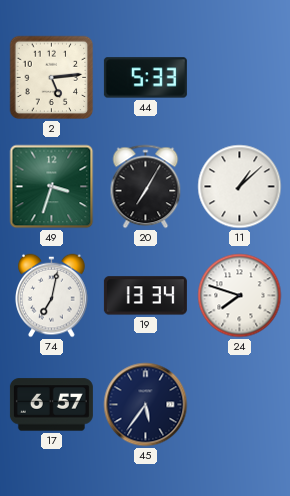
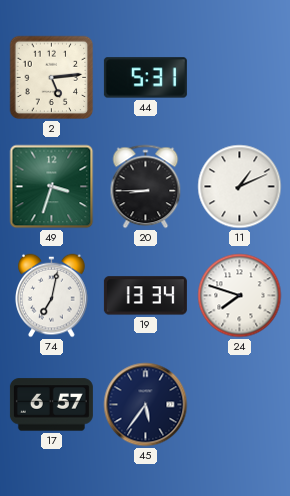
44: 5:33 -> 5:31
20: 7:05 -> 8:45
11: 1:08 -> 1:11
